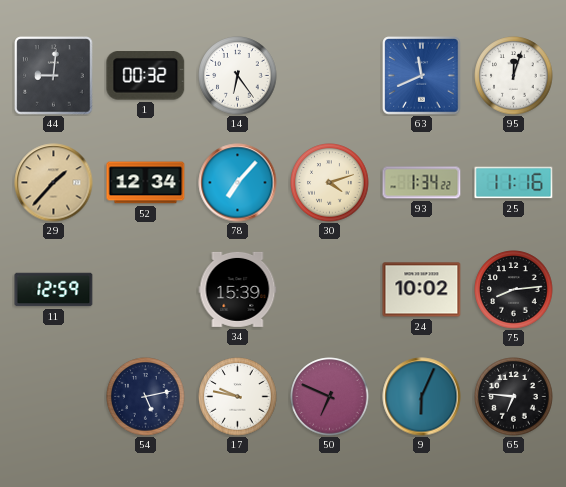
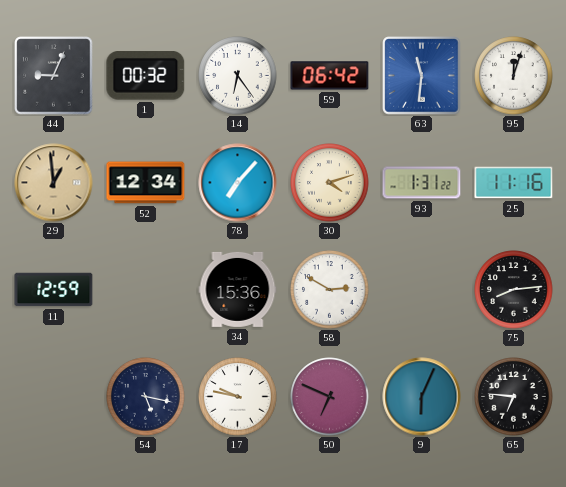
44: 9:01 -> 9:04
59: none -> 06:42
63: 11:41 -> 11:31
29: 1:37 -> 12:59
93: 1:34 -> 1:31
34: 15:39 -> 15:36
58: none -> 2:50
24: 10:02 -> none
54: 5:13 -> 5:17
